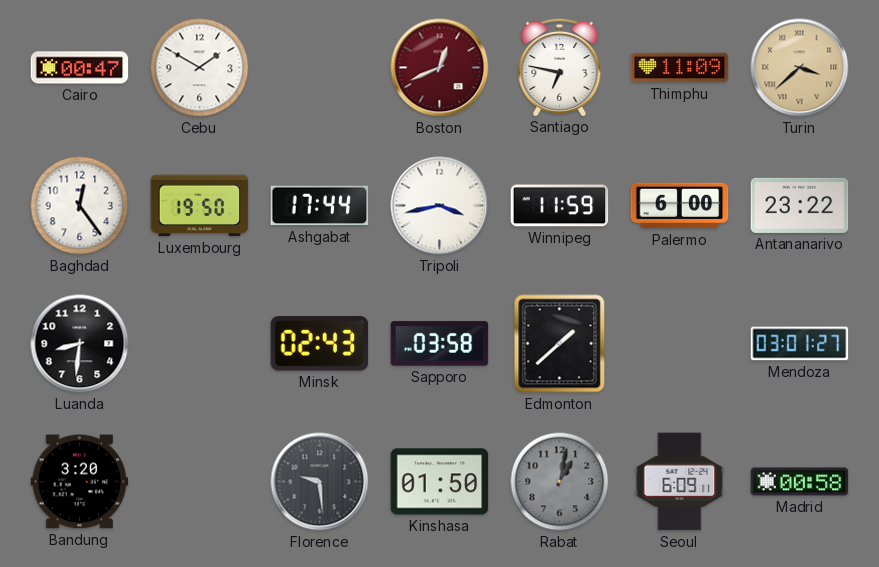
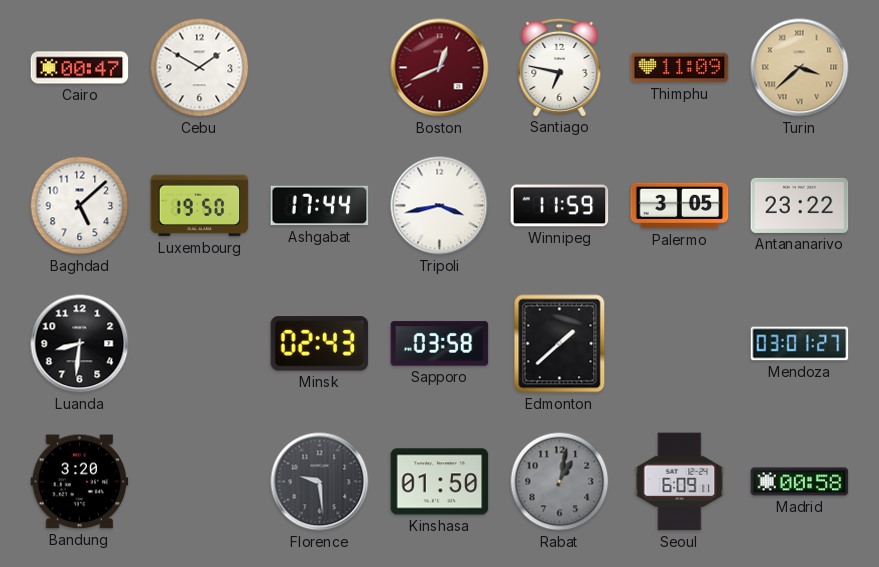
Baghdad: 12:24 -> 5:08
Palermo: 6:00 -> 3:05
